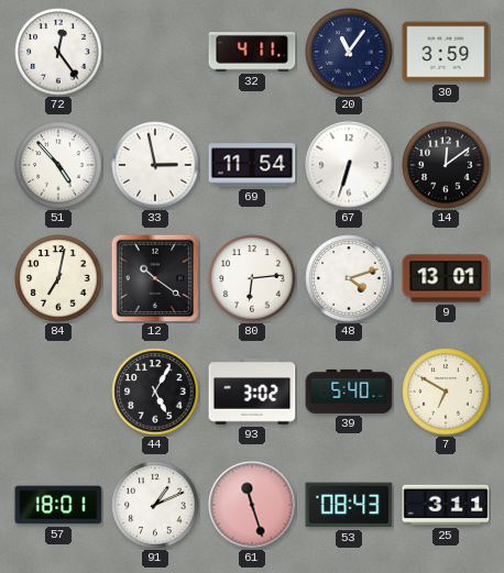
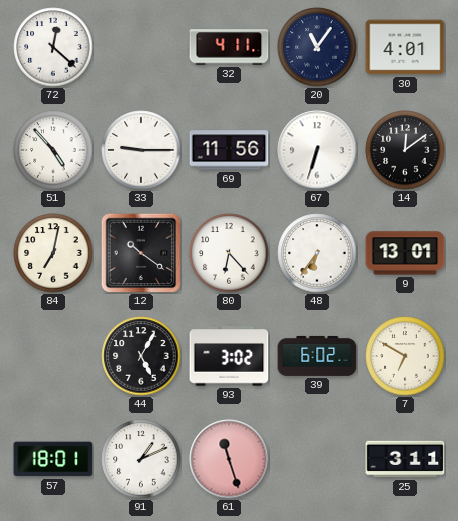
72: 12:24 -> 12:22
30: 3:59 -> 4:01
33: 2:58 -> 9:15
69: 11:54 -> 11:56
80: 6:14 -> 6:23
48: 4:12 -> 6:36
39: 5:40 -> 6:02
53: 08:43 -> none
